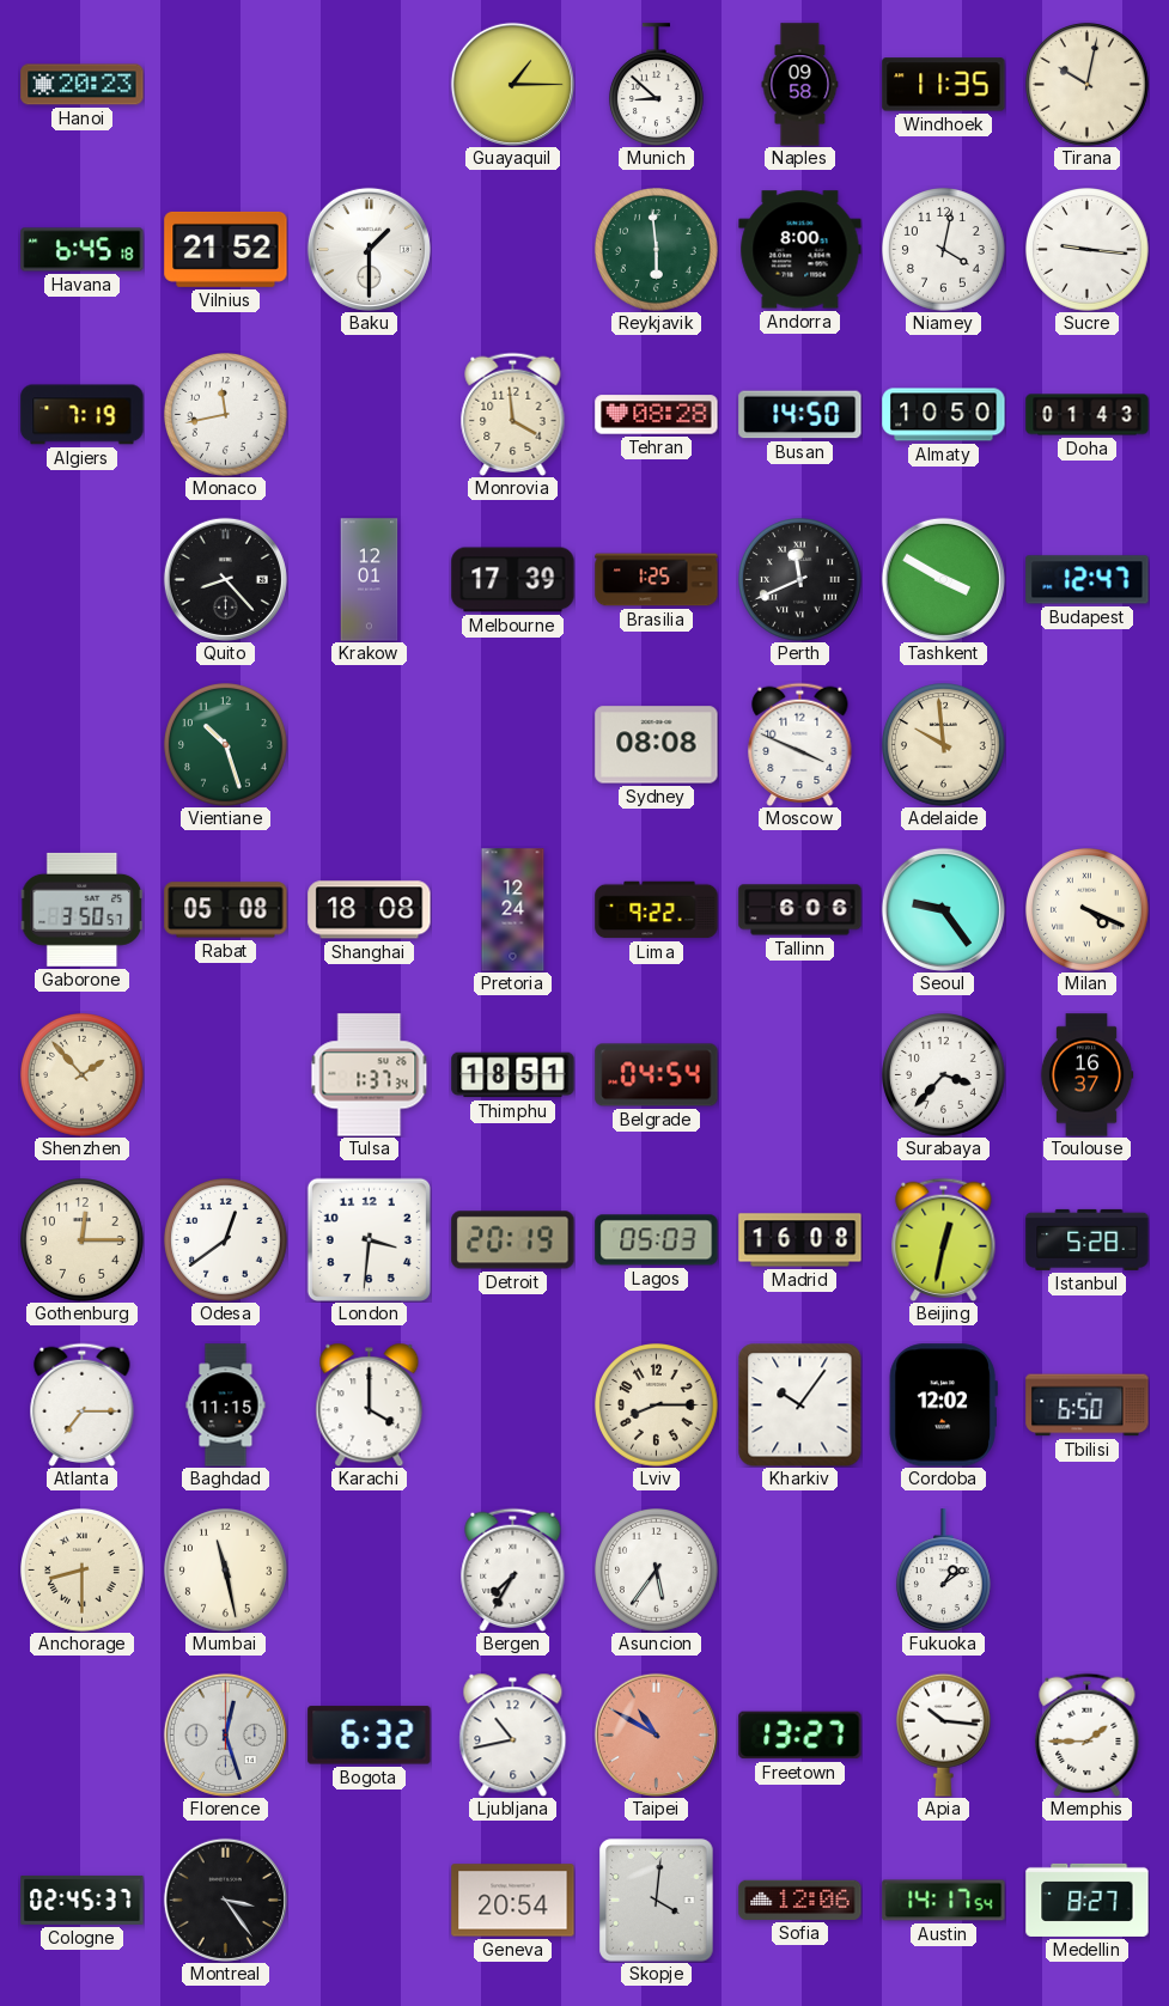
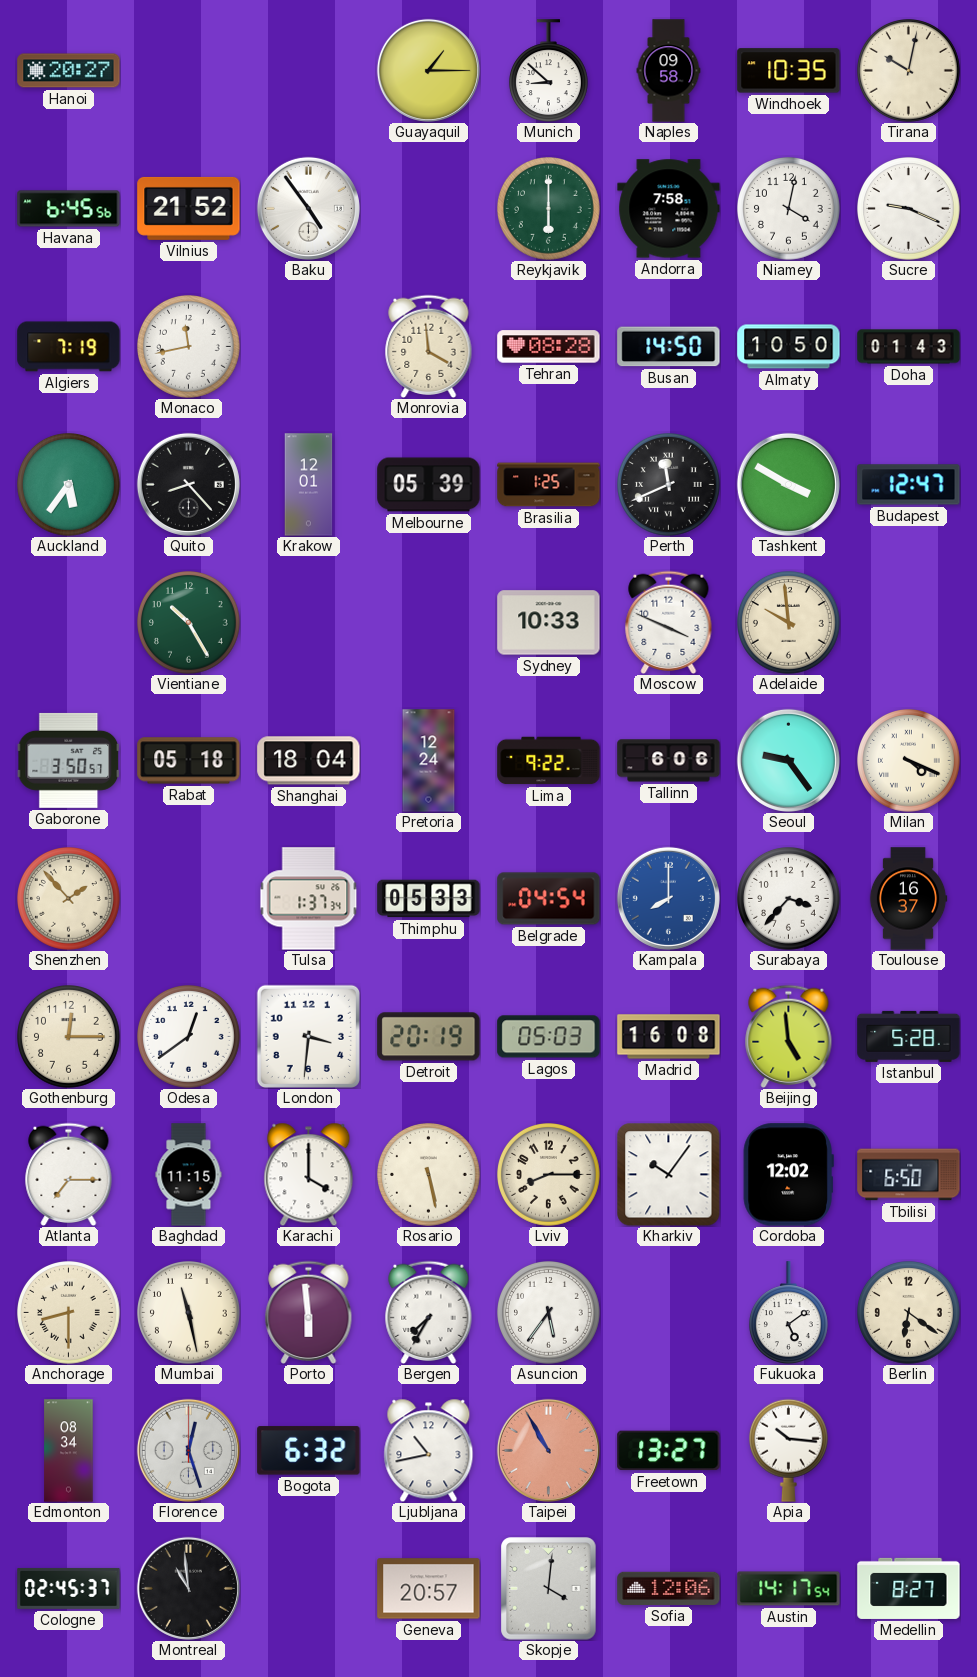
Hanoi: 20:23 -> 20:27
Windhoek: 11:35 -> 10:35
Havana: 6:45:18 -> 6:45:56
Baku: 1:30 -> 4:54
Reykjavik: 5:59 -> 6:00
Andorra: 8:00 -> 7:58
Sucre: 9:16 -> 9:19
Auckland: none -> 5:36
Melbourne: 17:39 -> 05:39
Vientiane: 10:27 -> 10:25
Sydney: 08:08 -> 10:33
Rabat: 05:08 -> 05:18
Shanghai: 18:08 -> 18:04
Thimphu: 18:51 -> 05:33
Kampala: none -> 8:00
Beijing: 12:32 -> 4:59
Rosario: none -> 5:28
Porto: none -> 5:59
Fukuoka: 1:09 -> 5:09
Berlin: none -> 6:21
Edmonton: none -> 08:34
Taipei: 10:50 -> 10:55
Memphis: 1:45 -> none
Montreal: 3:24 -> 10:59
Geneva: 20:54 -> 20:57
